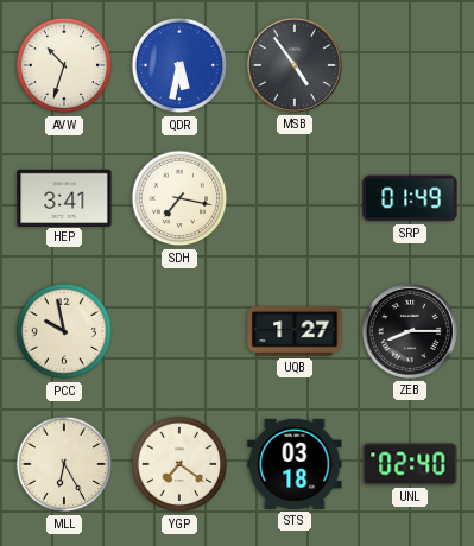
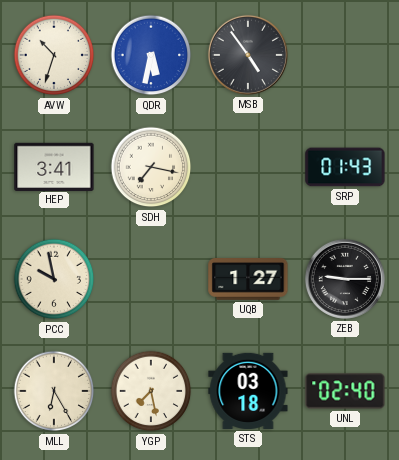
SRP: 01:49 -> 01:43
ZEB: 8:15 -> 9:15
YGP: 7:21 -> 7:28
